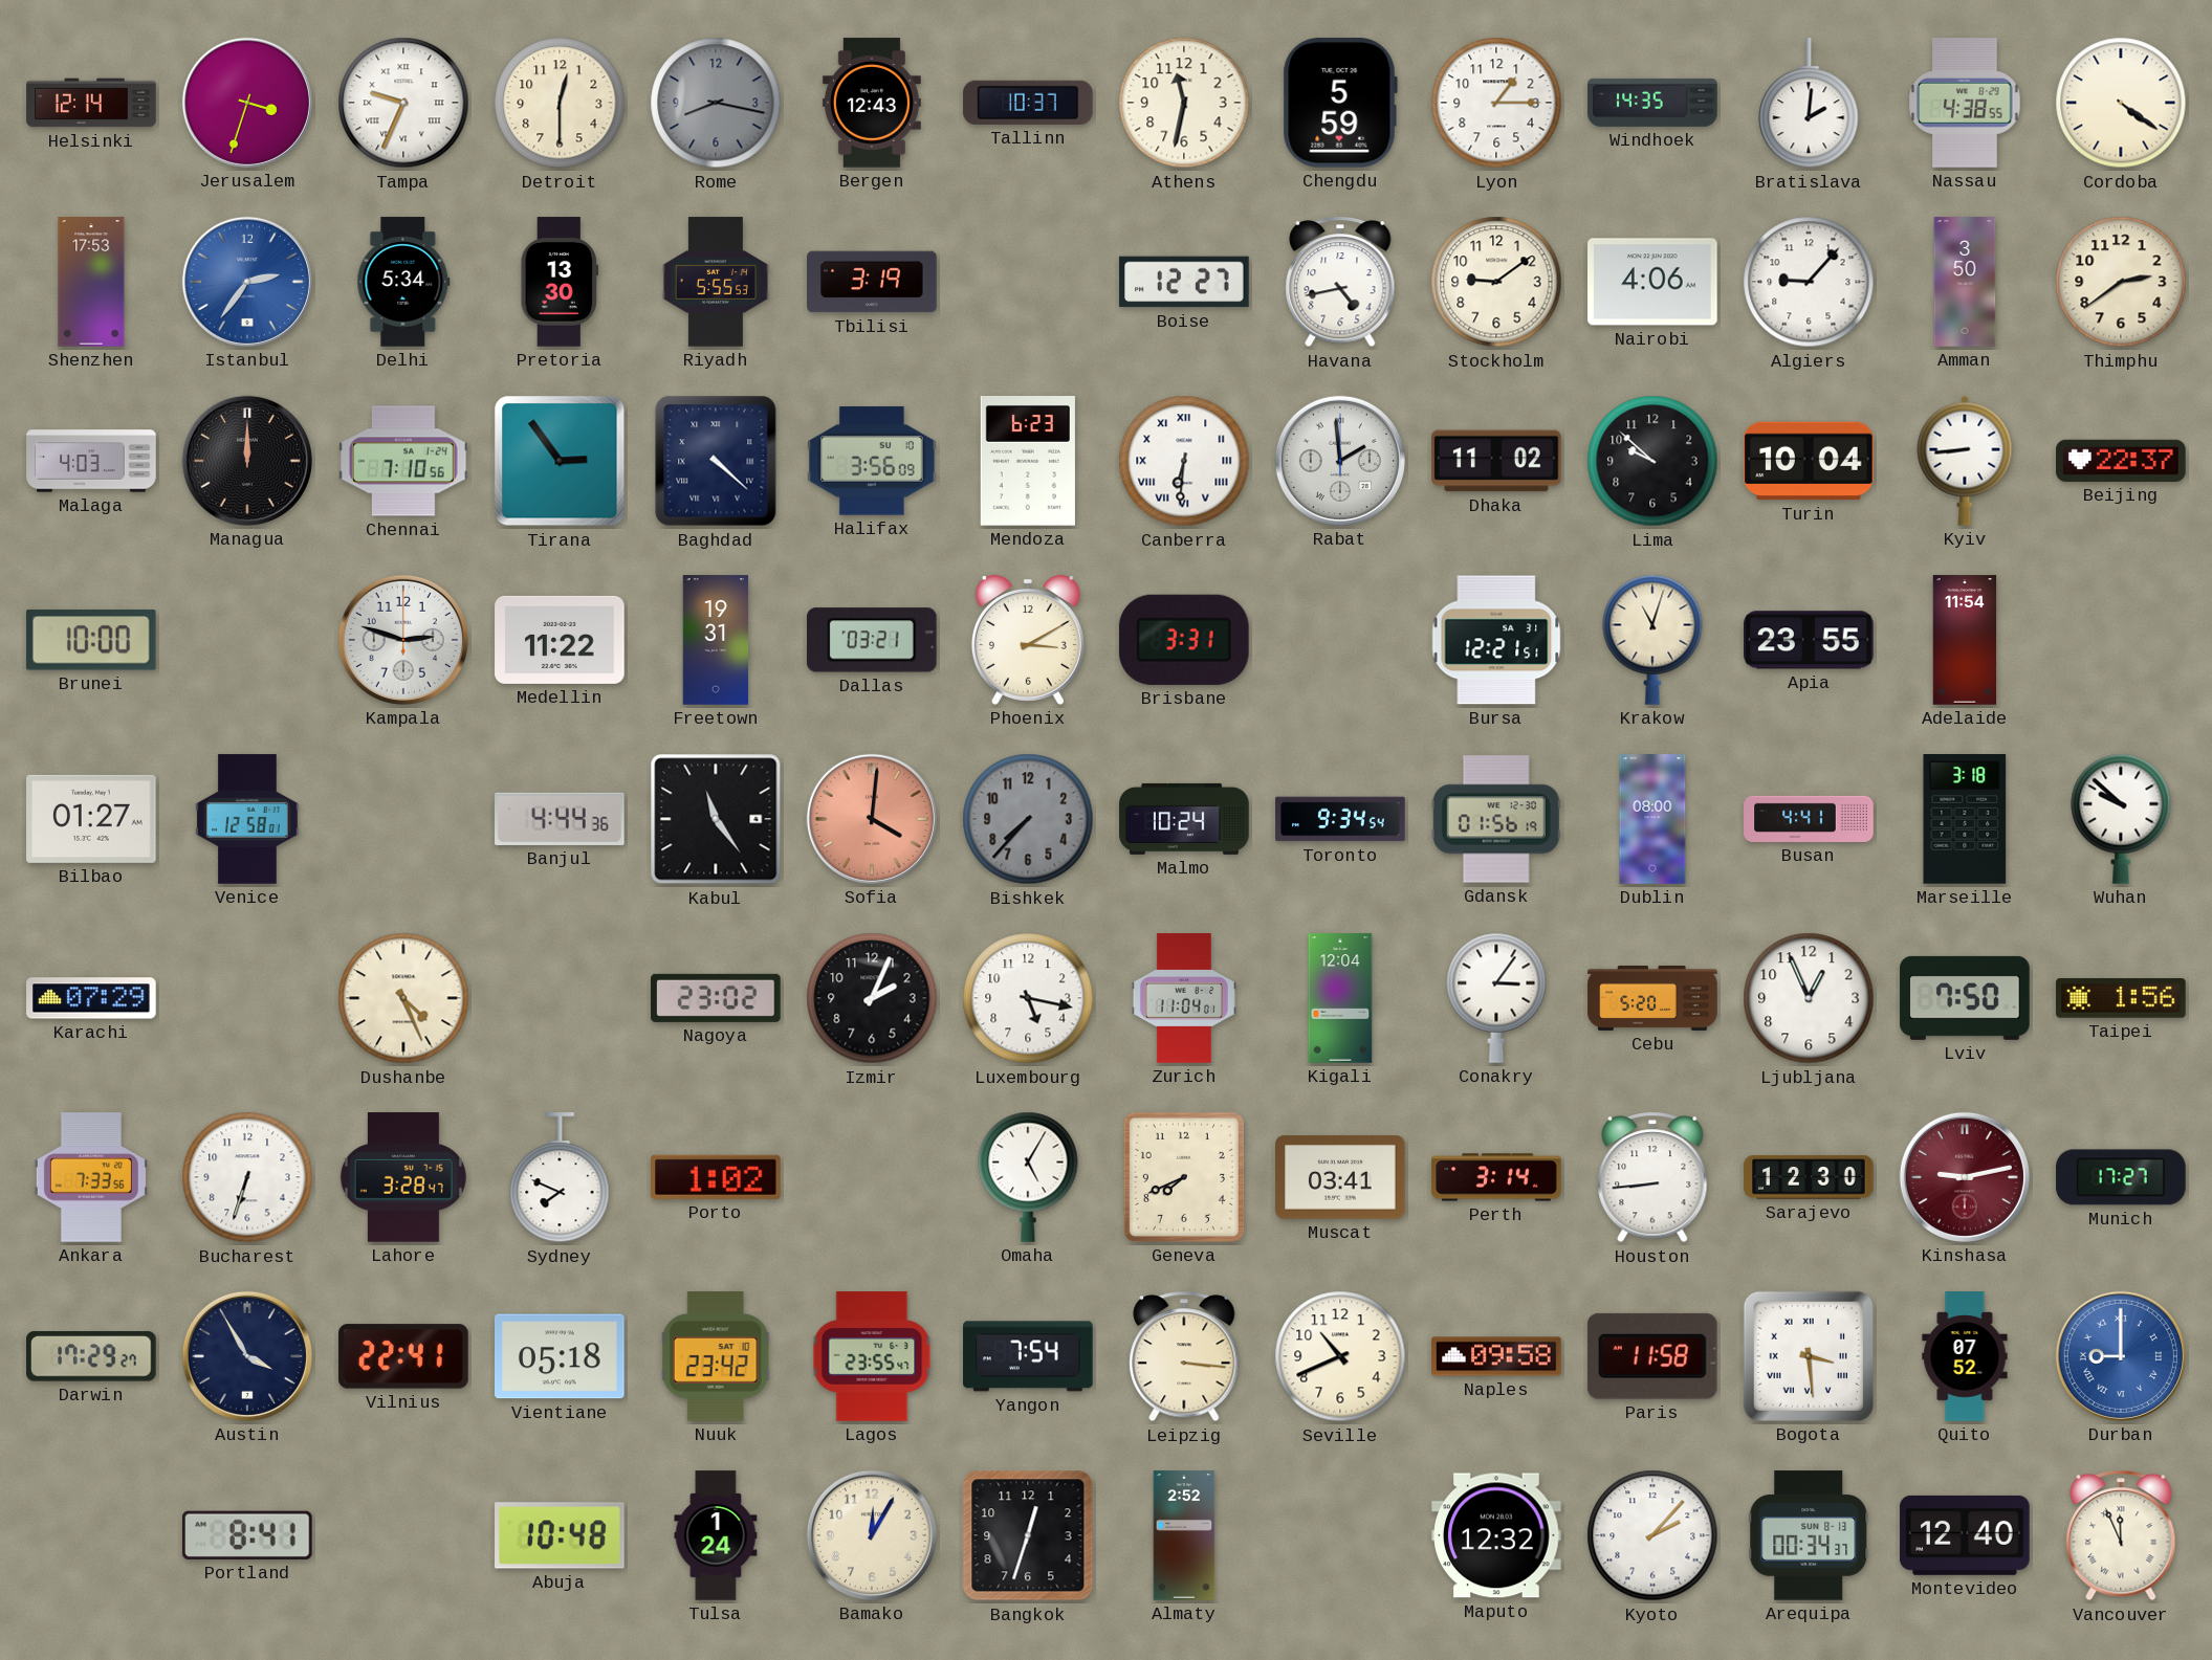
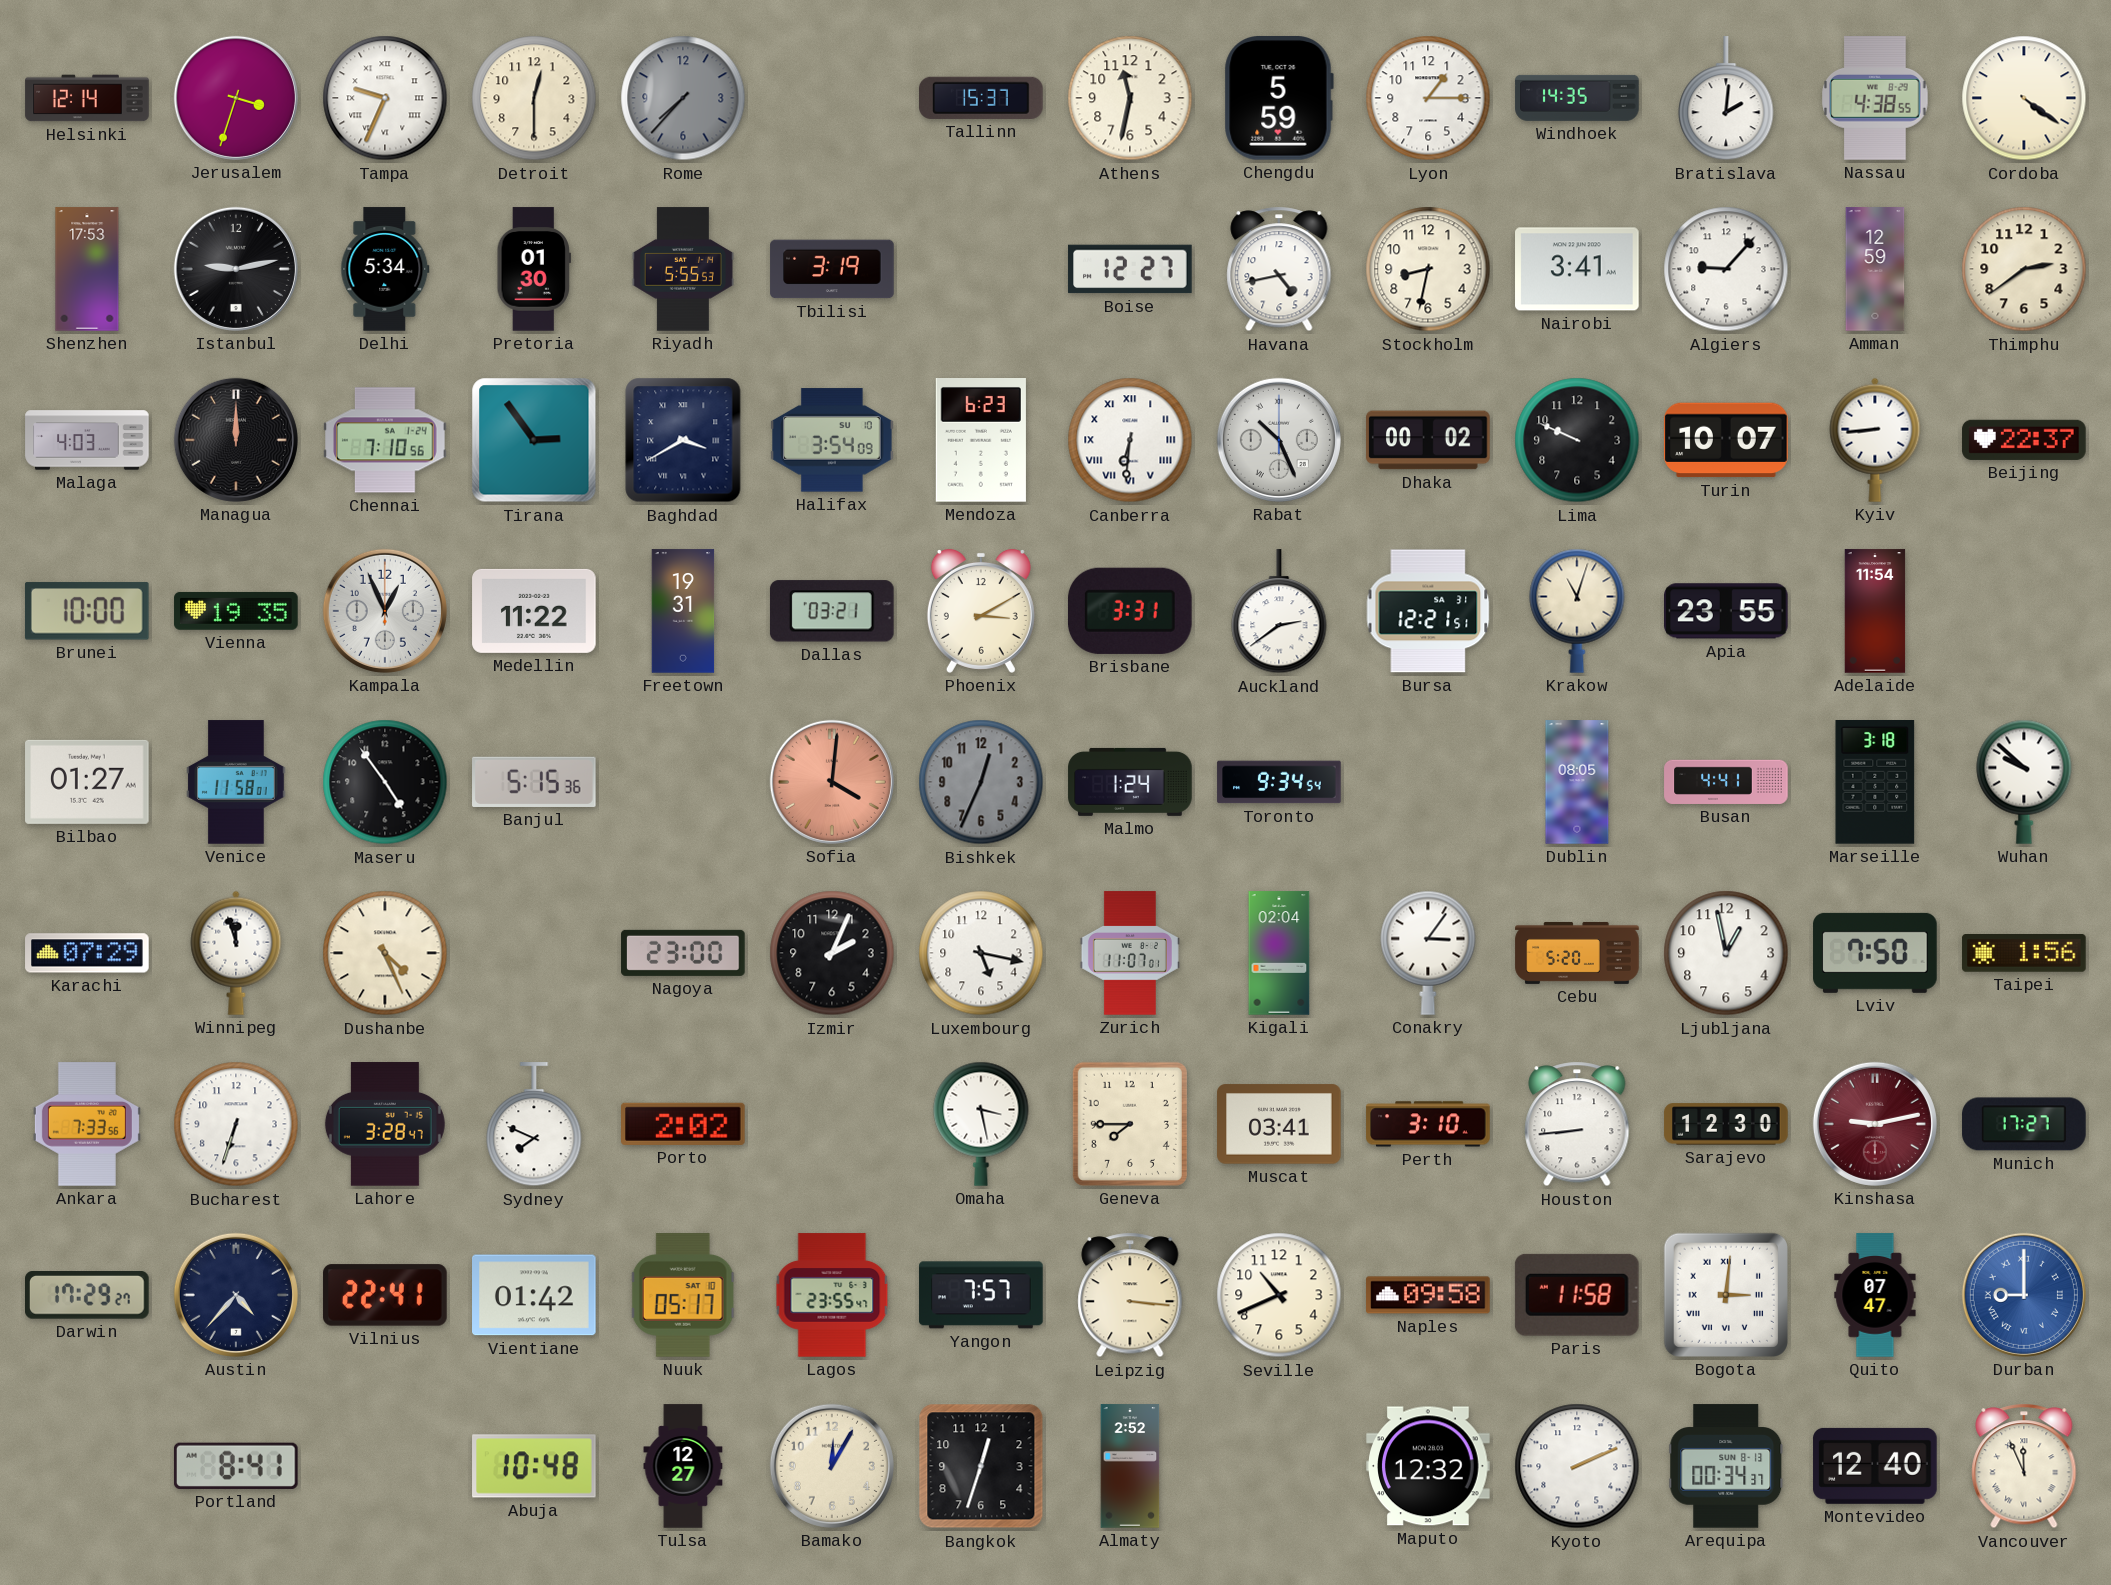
Rome: 8:17 -> 7:37
Bergen: 12:43 -> none
Tallinn: 10:37 -> 15:37
Istanbul: 2:36 -> 9:13
Istanbul dial: blue -> black
Pretoria: 13:30 -> 01:30
Stockholm: 9:09 -> 8:32
Nairobi: 4:06 -> 3:41
Amman: 3:50 -> 12:59
Baghdad: 4:22 -> 3:40
Halifax: 3:56 -> 3:54
Rabat: 1:59 -> 10:26
Dhaka: 11:02 -> 00:02
Lima: 9:52 -> 9:49
Turin: 10:04 -> 10:07
Vienna: none -> 19:35
Kampala: 2:48 -> 12:56
Auckland: none -> 2:39
Venice: 12:58 -> 11:58
Maseru: none -> 4:54
Banjul: 4:44 -> 5:15
Kabul: 11:24 -> none
Bishkek: 7:37 -> 12:34
Malmo: 10:24 -> 1:24
Gdansk: 01:56 -> none
Dublin: 08:00 -> 08:05
Winnipeg: none -> 11:57
Nagoya: 23:02 -> 23:00
Zurich: 11:04 -> 11:07
Kigali: 12:04 -> 02:04
Ljubljana: 12:56 -> 12:58
Porto: 1:02 -> 2:02
Omaha: 5:05 -> 3:28
Geneva: 7:41 -> 7:45
Perth: 3:14 -> 3:10
Austin: 3:55 -> 4:37
Vientiane: 05:18 -> 01:42
Nuuk: 23:42 -> 05:17
Yangon: 7:54 -> 7:57
Bogota: 3:29 -> 3:01
Quito: 07:52 -> 07:47
Tulsa: 1:24 -> 12:27
Kyoto: 2:07 -> 2:11
